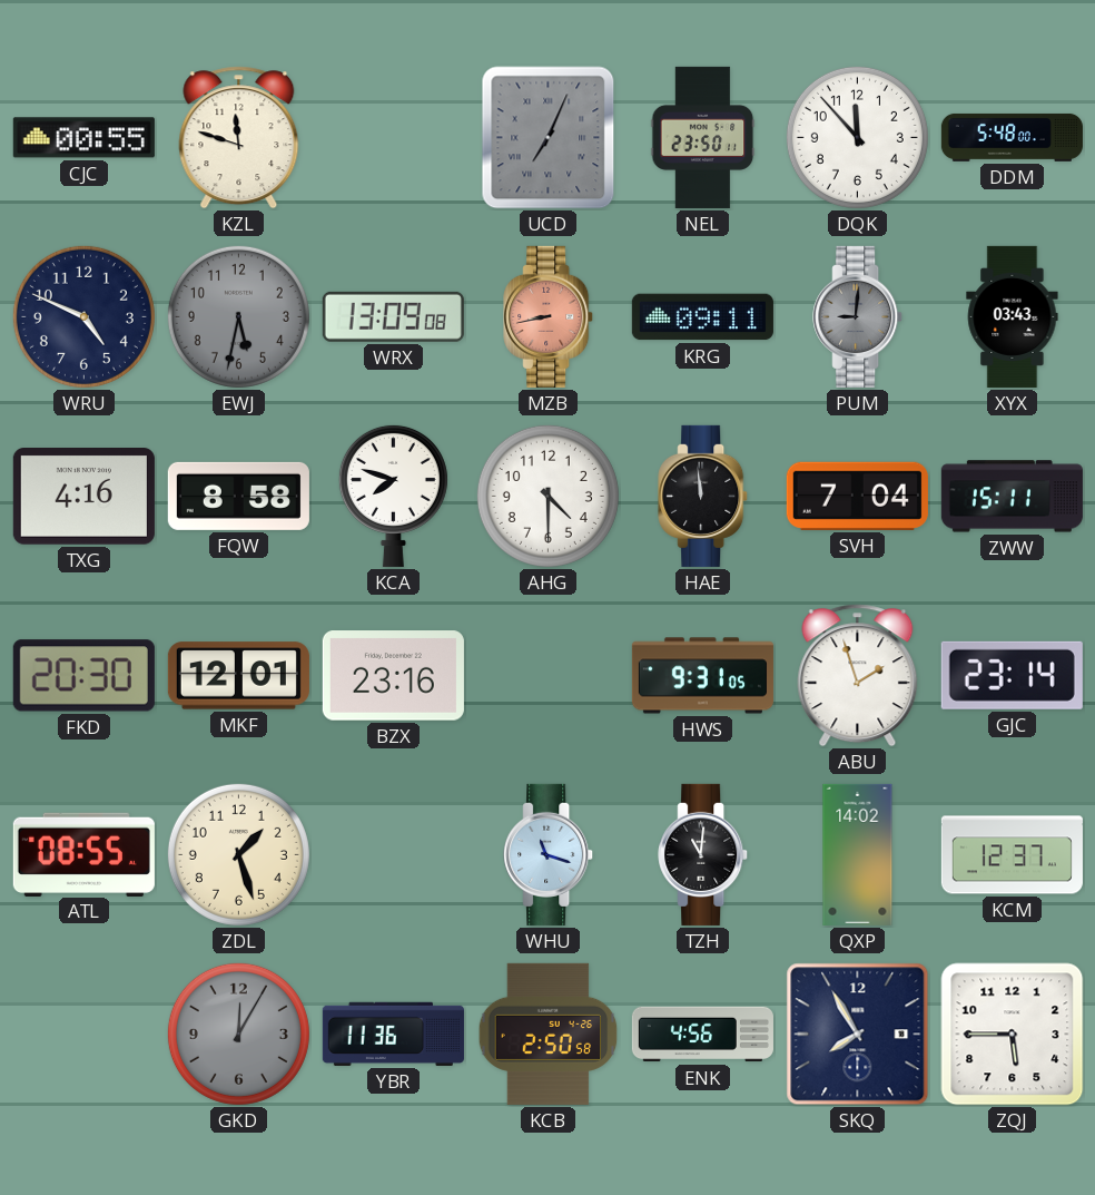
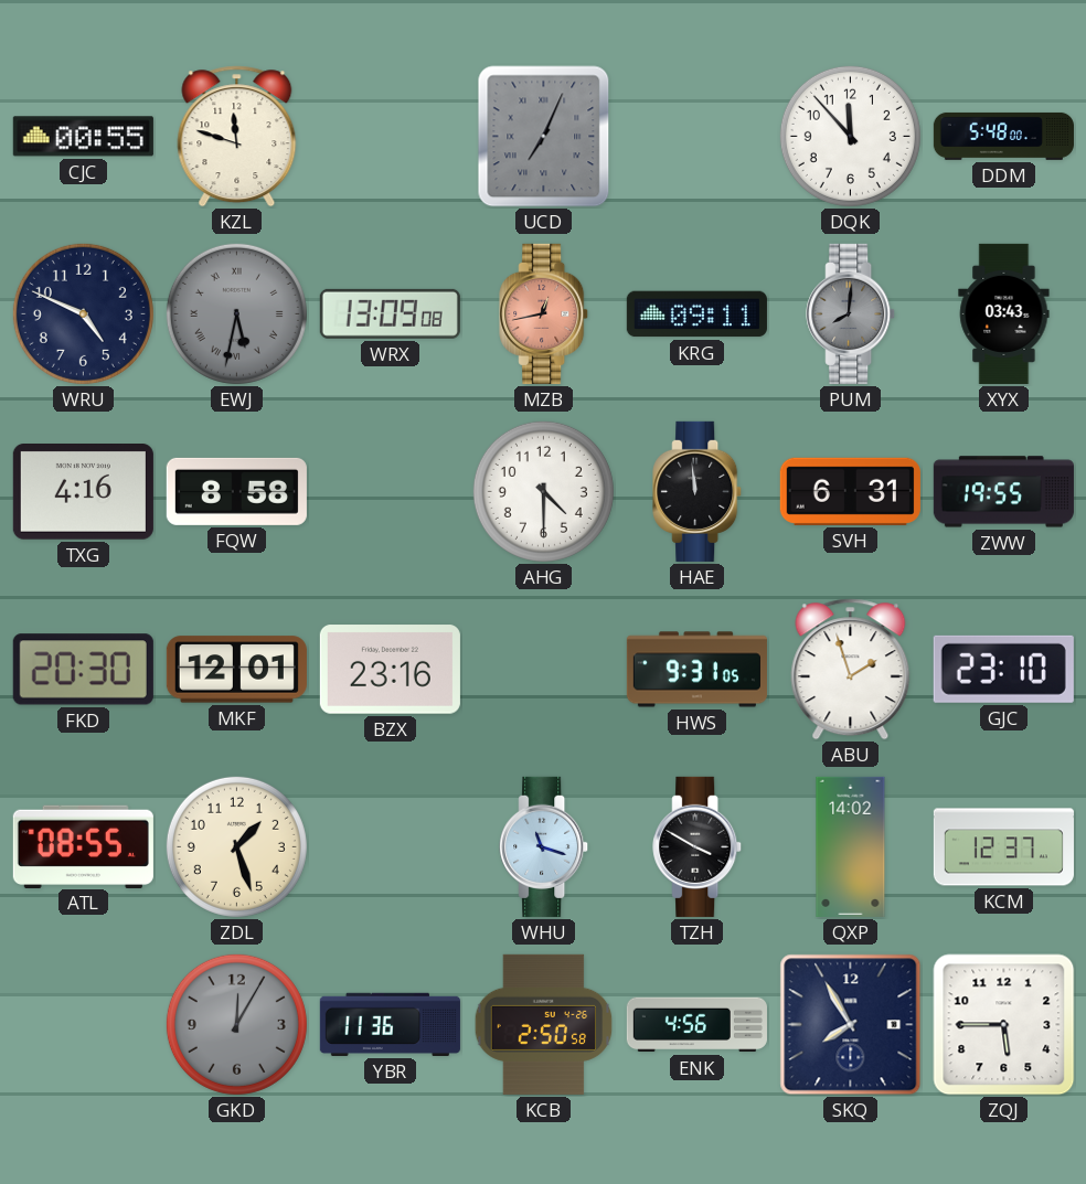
NEL: 23:50 -> none
EWJ numerals: Arabic -> Roman
MZB: 8:43 -> 12:43
PUM: 9:01 -> 8:01
KCA: 7:48 -> none
SVH: 7:04 -> 6:31
ZWW: 15:11 -> 19:55
GJC: 23:14 -> 23:10
TZH: 11:01 -> 3:50
